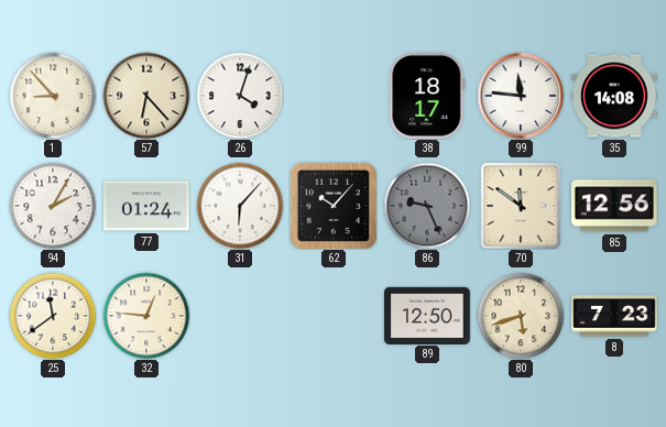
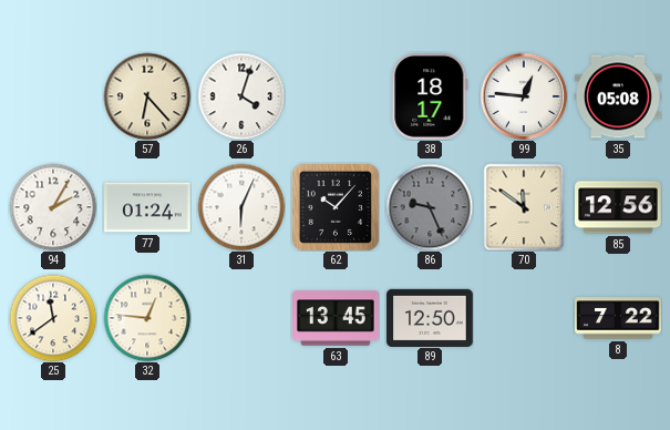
1: 8:53 -> none
99: 11:46 -> 12:46
35: 14:08 -> 05:08
31: 6:07 -> 6:04
63: none -> 13:45
80: 5:42 -> none
8: 7:23 -> 7:22
